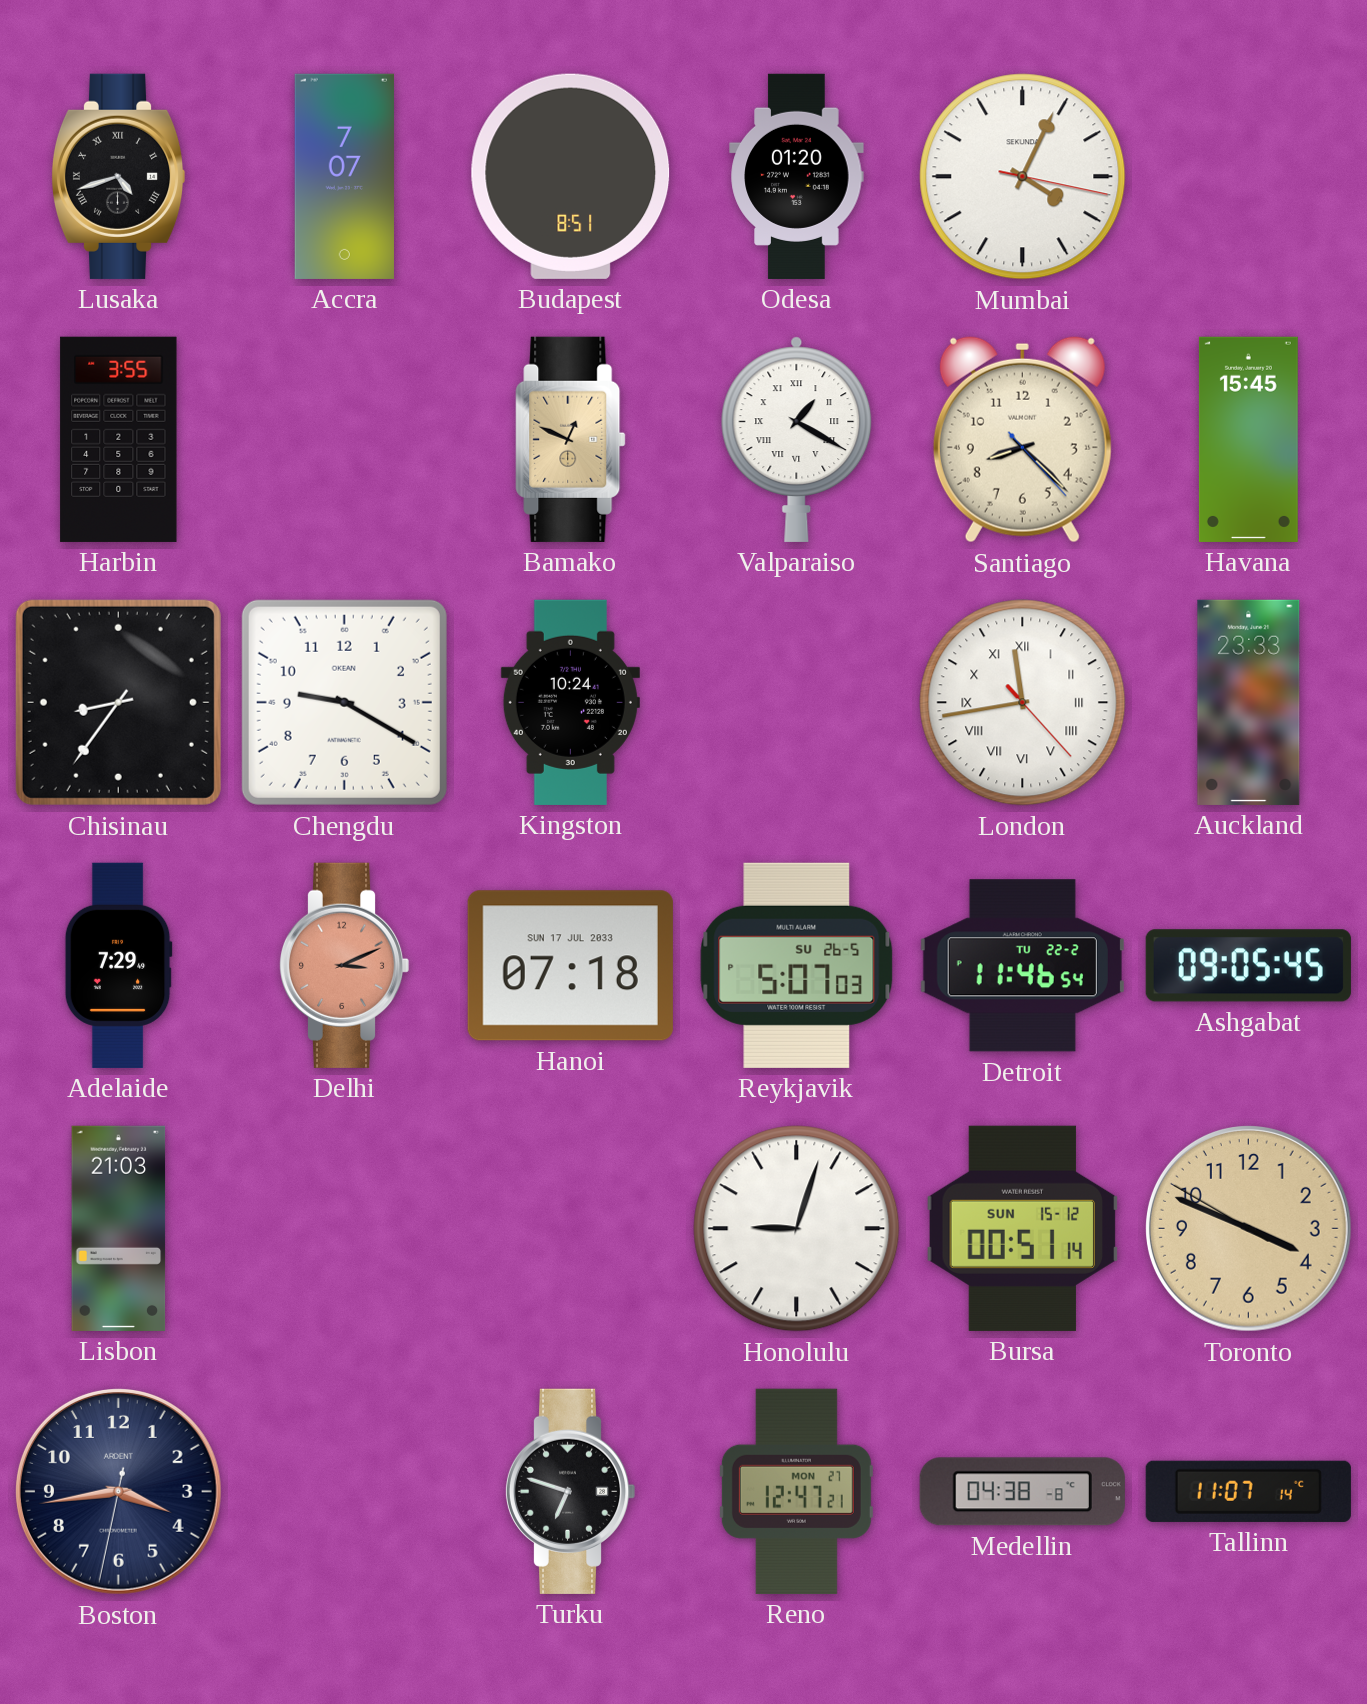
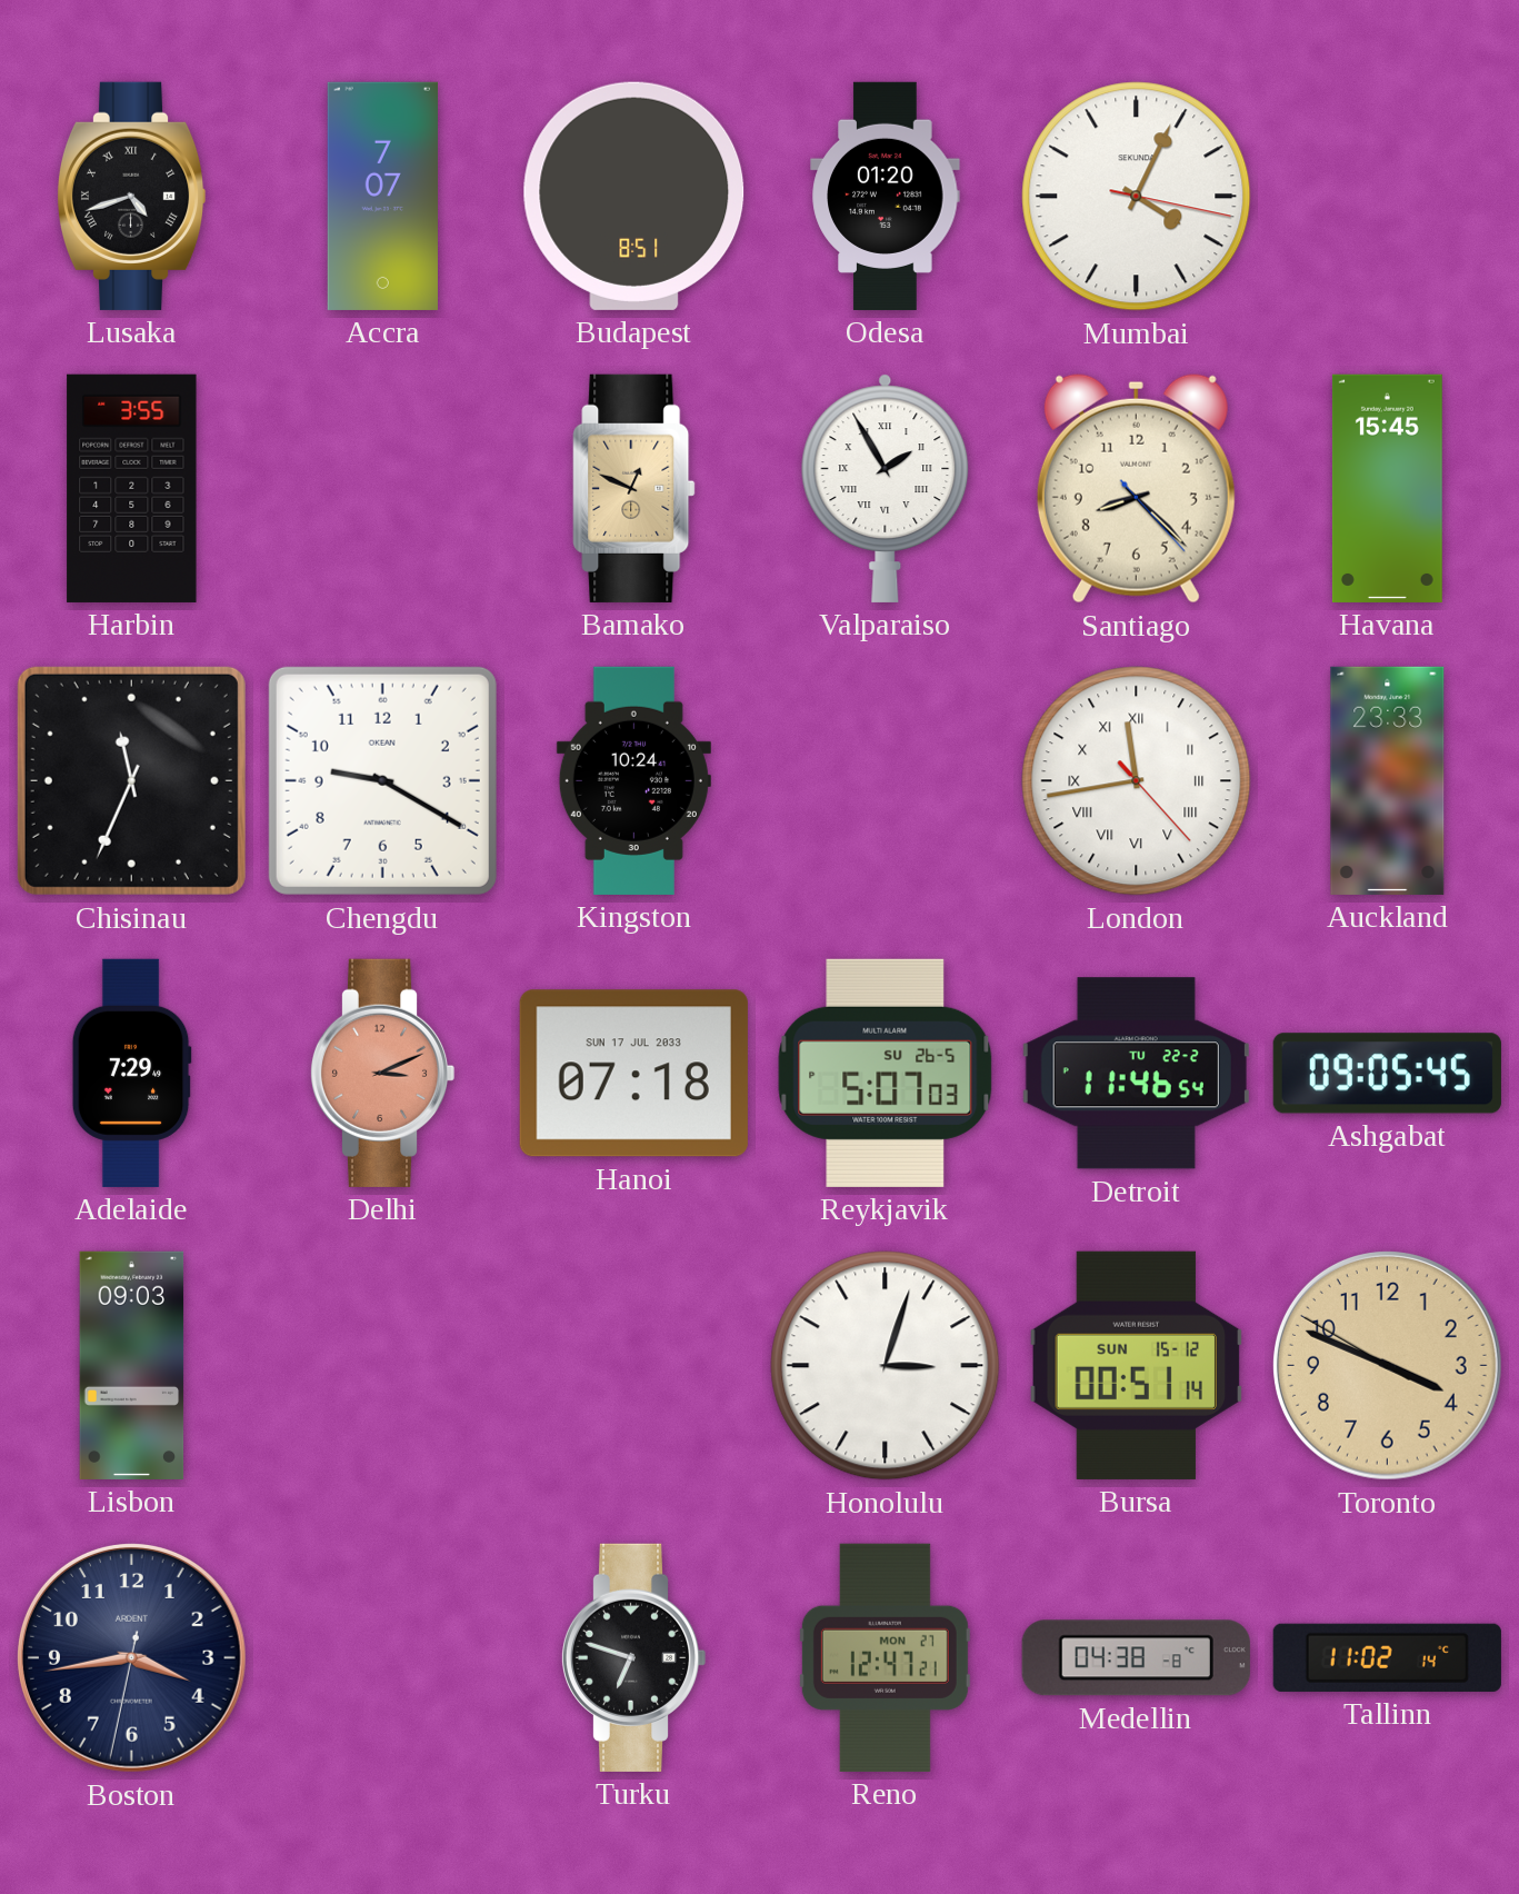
Valparaiso: 1:20 -> 1:55
Chisinau: 8:36 -> 11:34
Lisbon: 21:03 -> 09:03
Honolulu: 9:03 -> 3:03
Tallinn: 11:07 -> 11:02
